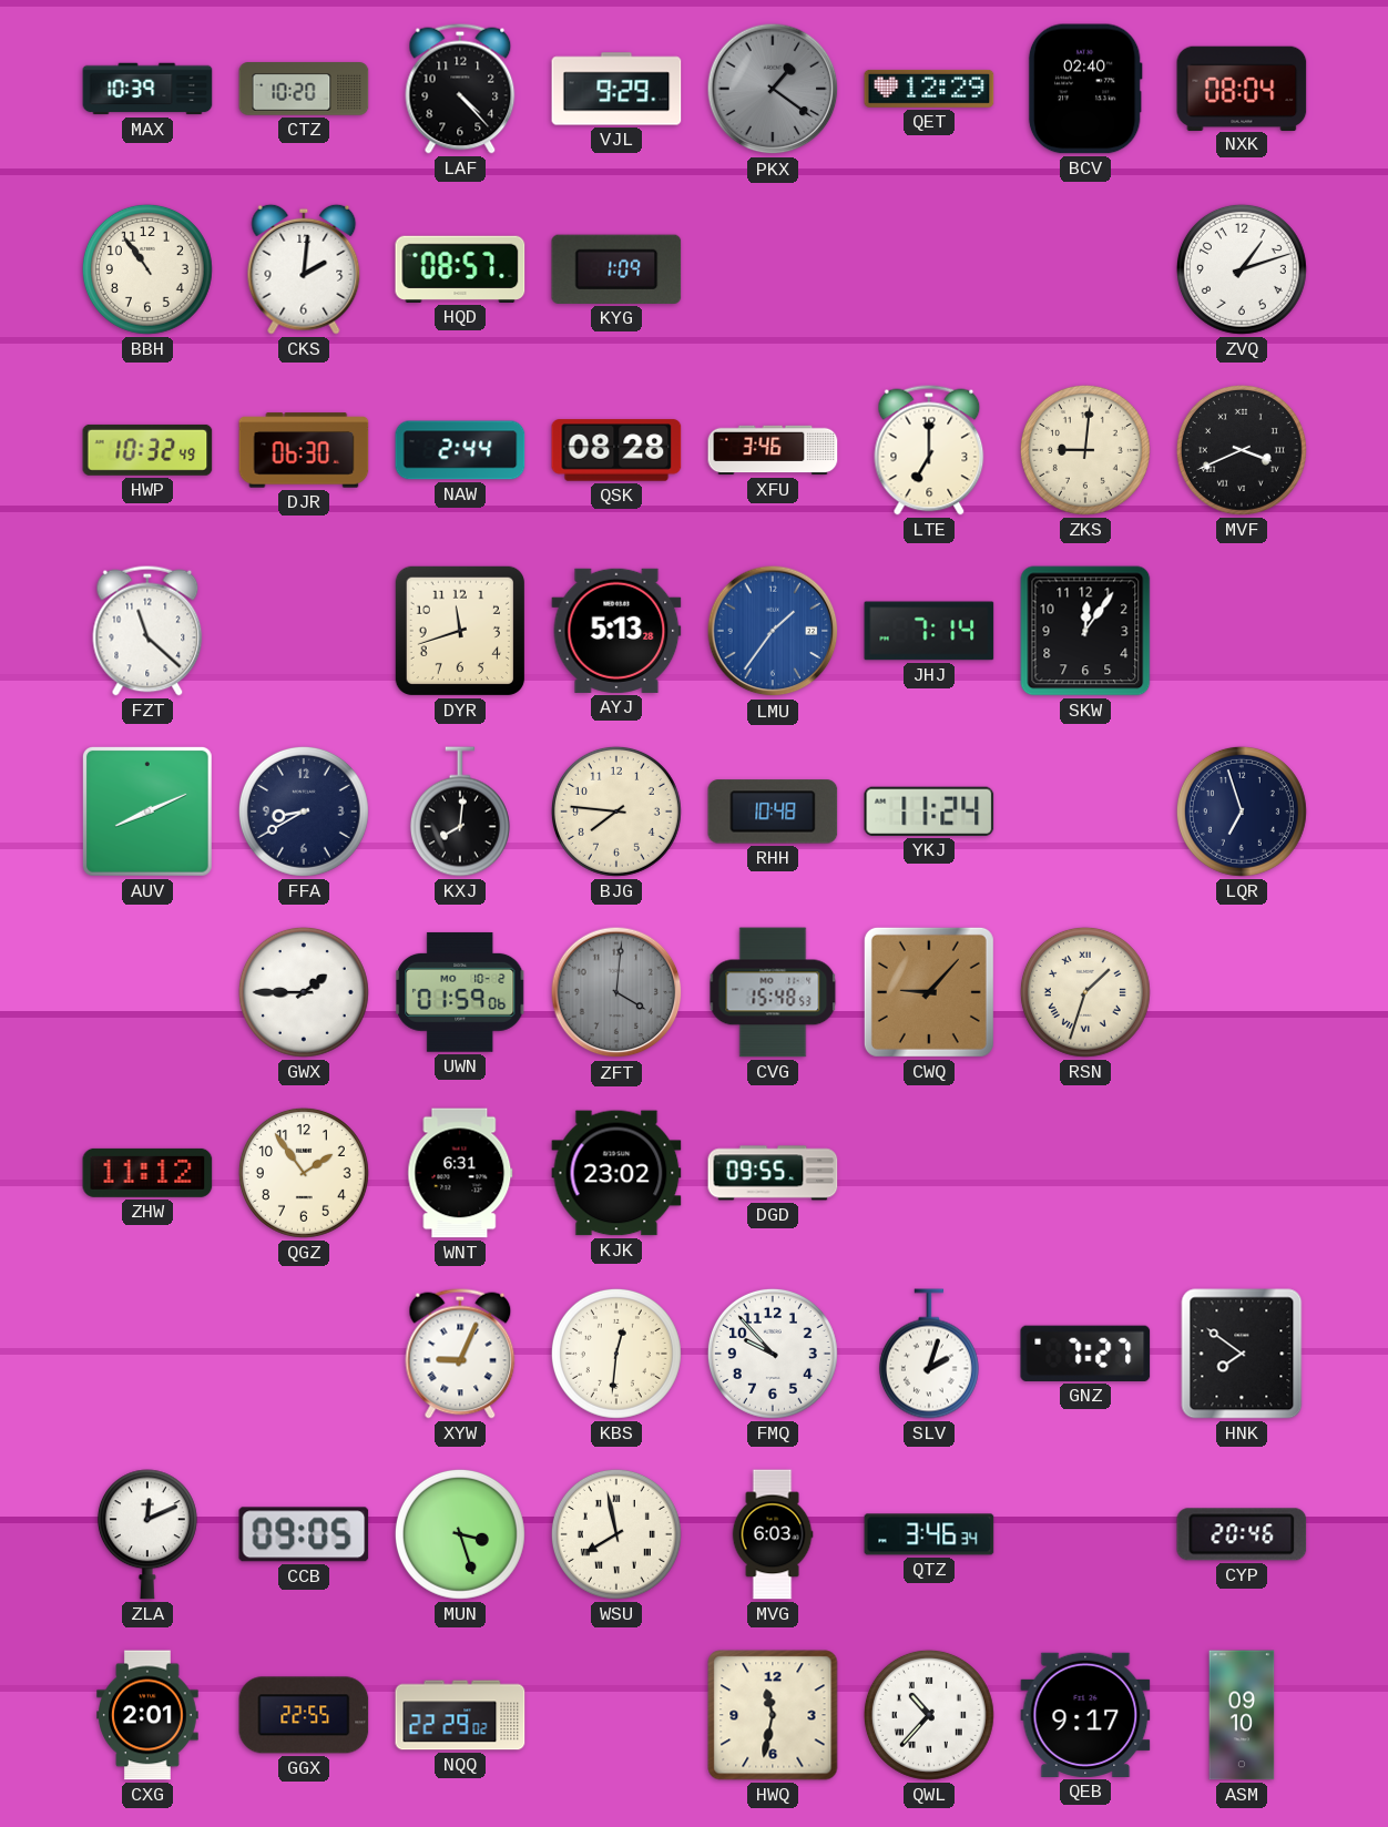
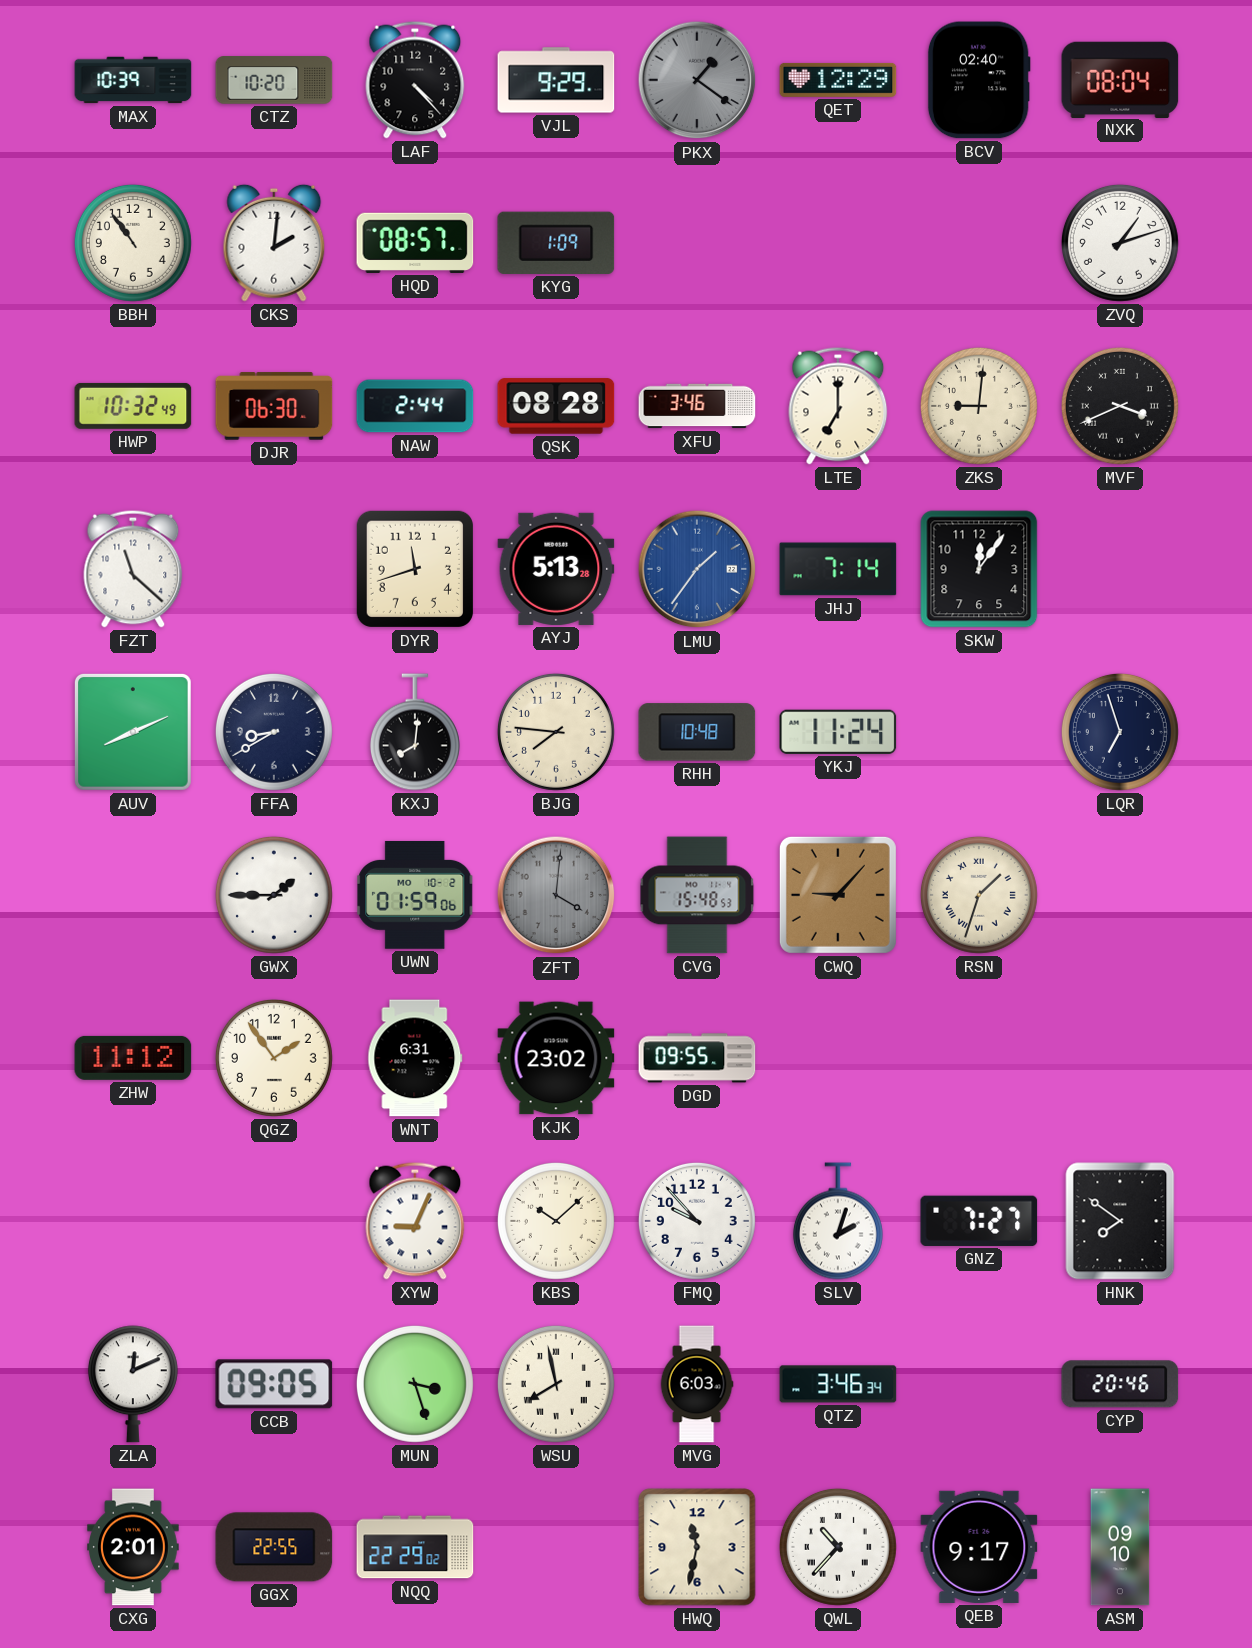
KBS: 12:31 -> 10:08
